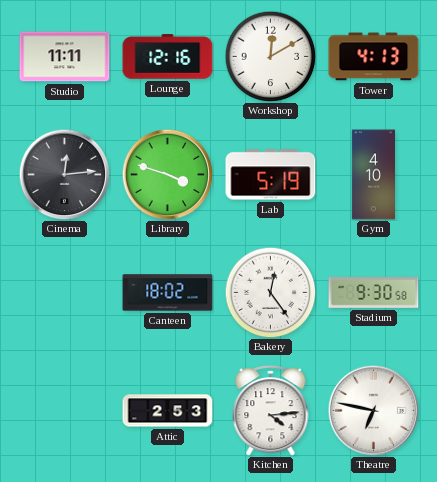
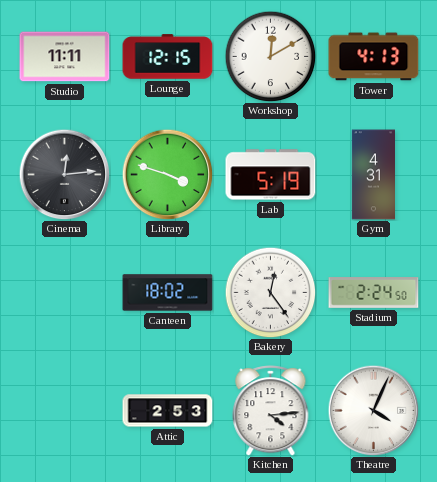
Lounge: 12:16 -> 12:15
Gym: 4:10 -> 4:31
Stadium: 9:30 -> 2:24
Theatre: 6:47 -> 4:04
